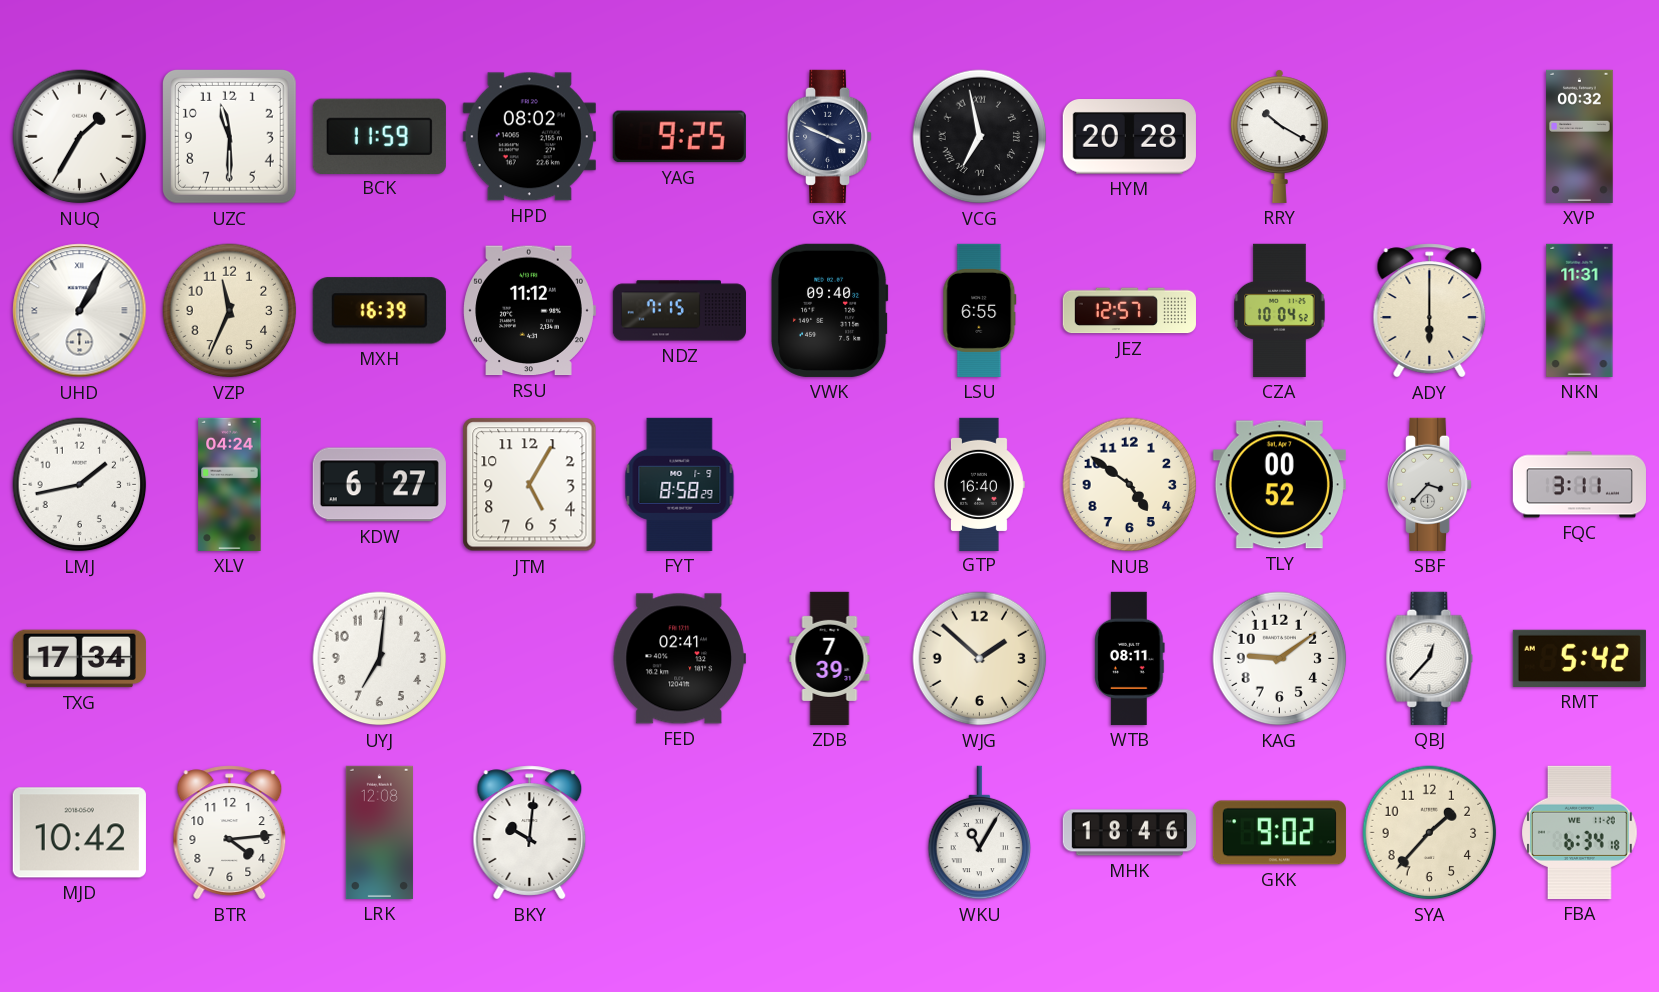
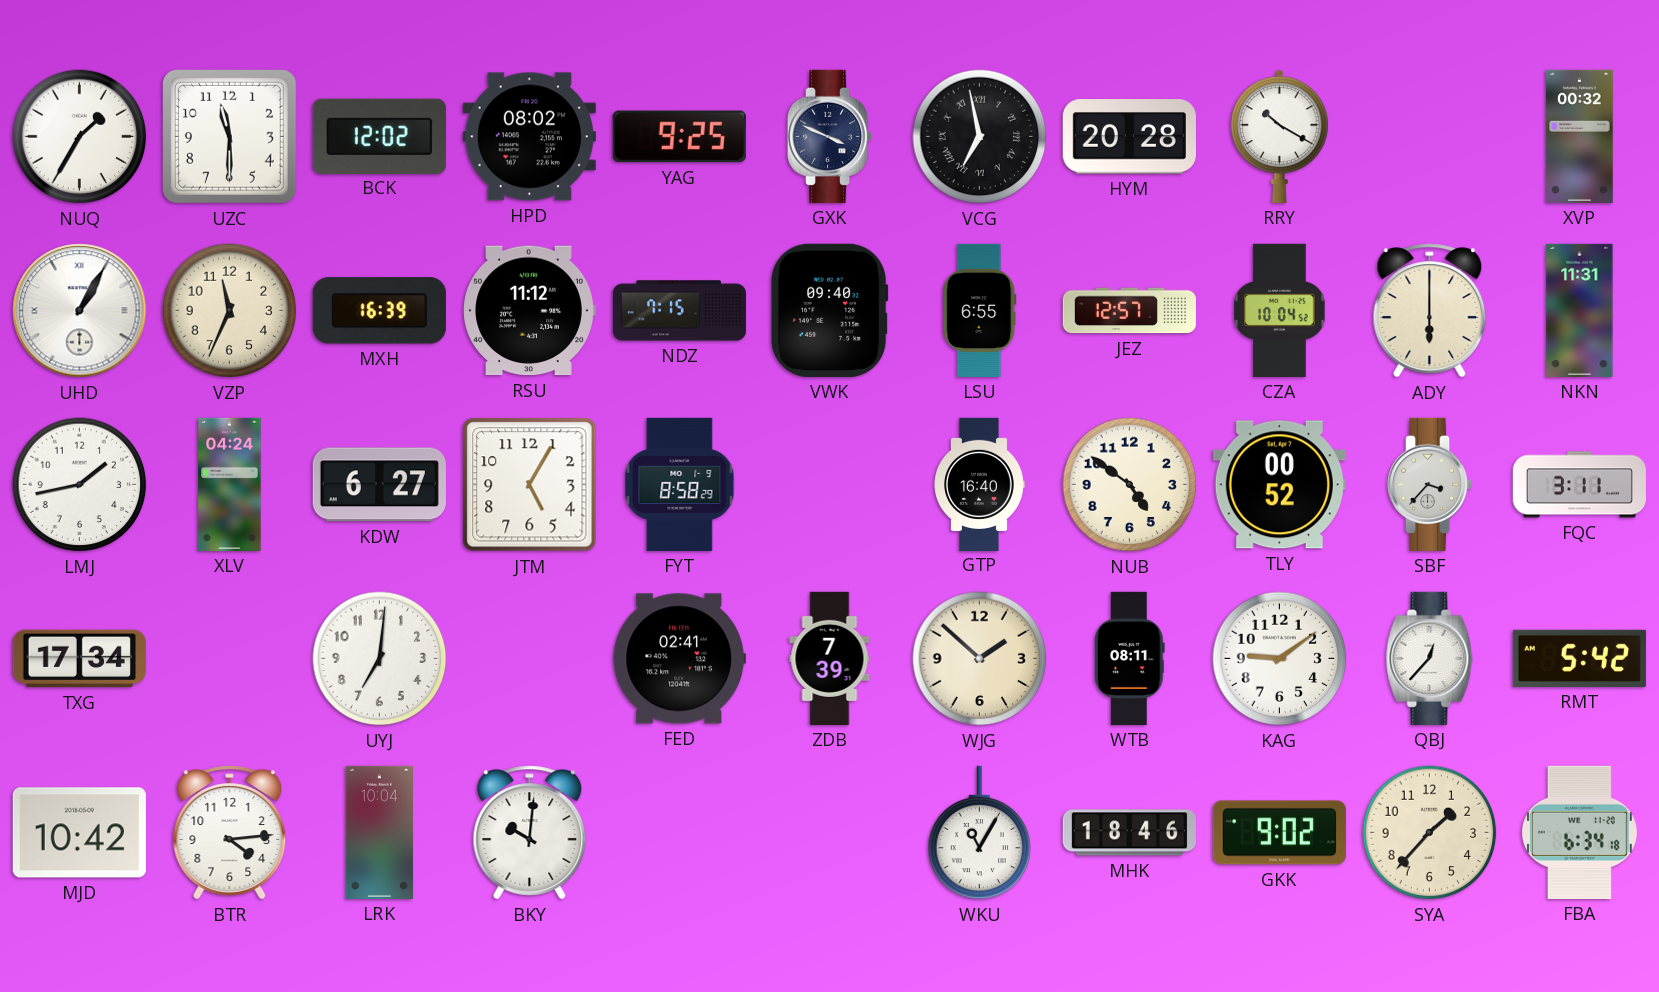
BCK: 11:59 -> 12:02
LRK: 12:08 -> 10:04
